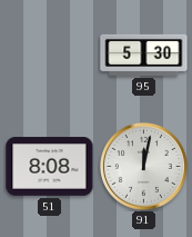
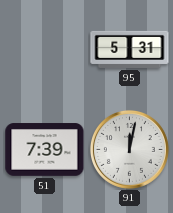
95: 5:30 -> 5:31
51: 8:08 -> 7:39
